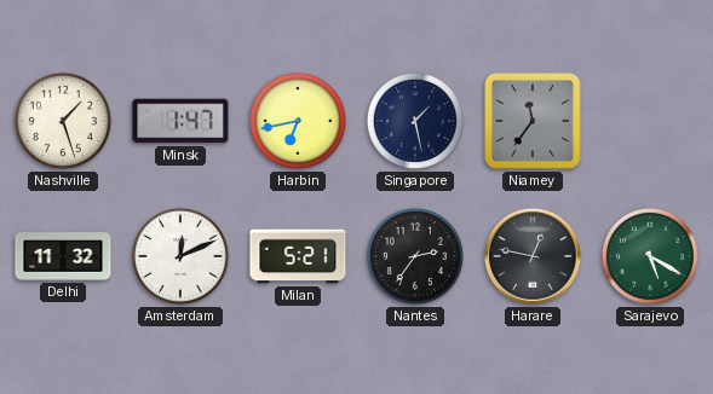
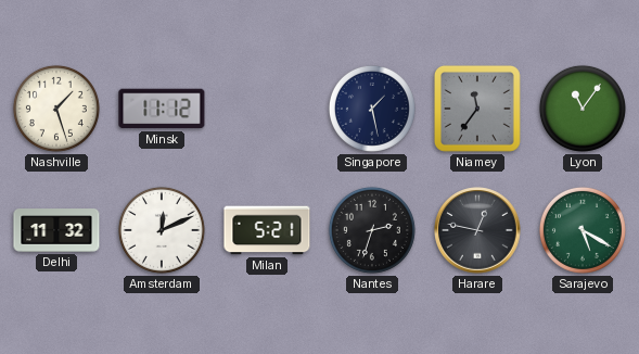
Minsk: 1:47 -> 11:12
Harbin: 6:43 -> none
Lyon: none -> 11:06
Nantes: 2:36 -> 2:33
